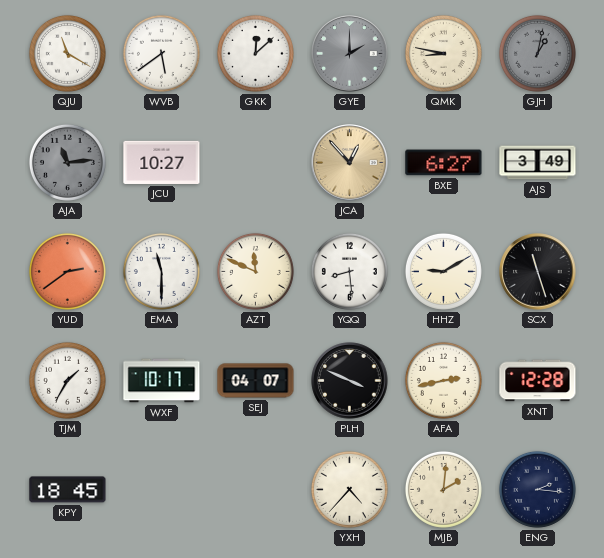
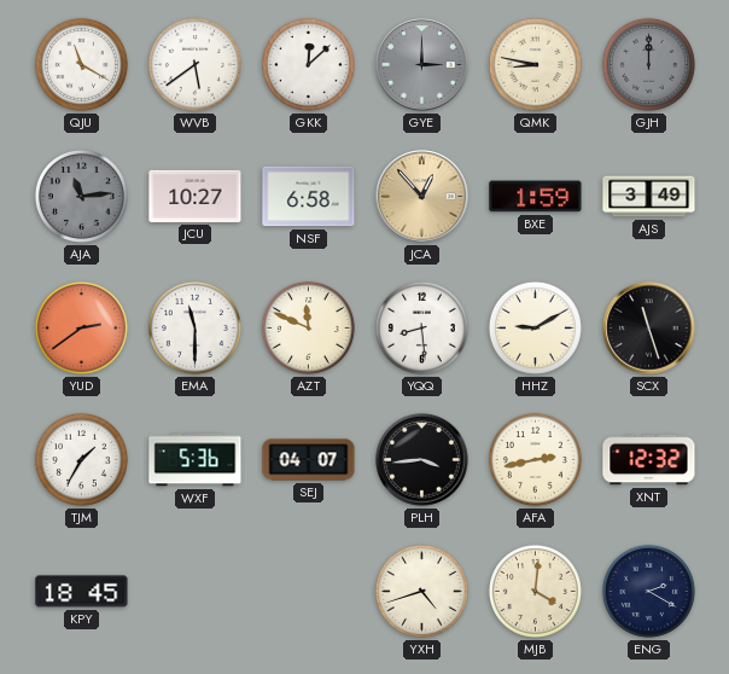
GYE: 2:00 -> 3:00
GJH: 1:02 -> 12:00
NSF: none -> 6:58
BXE: 6:27 -> 1:59
WXF: 10:17 -> 5:36
PLH: 3:49 -> 3:44
XNT: 12:28 -> 12:32
YXH: 4:37 -> 4:42
MJB: 2:01 -> 4:01
ENG: 2:16 -> 2:20
